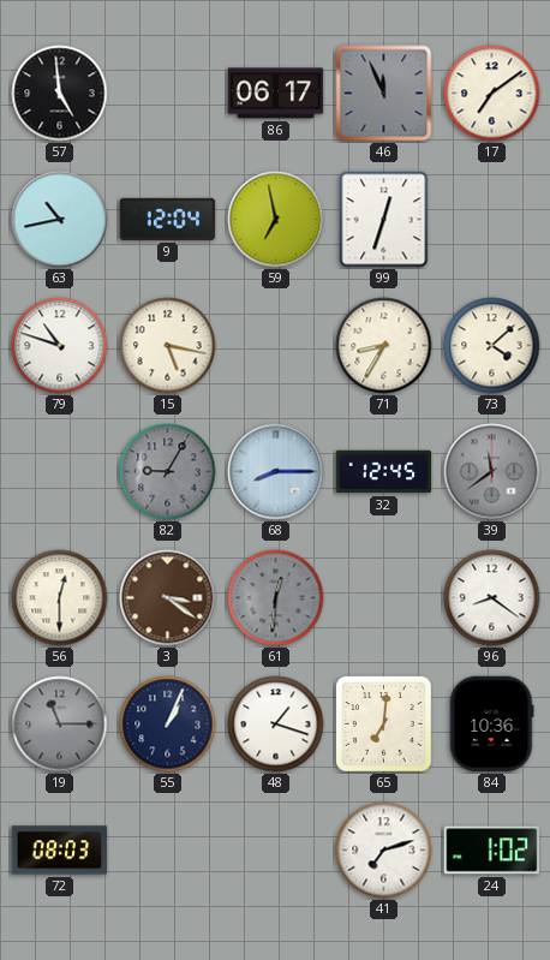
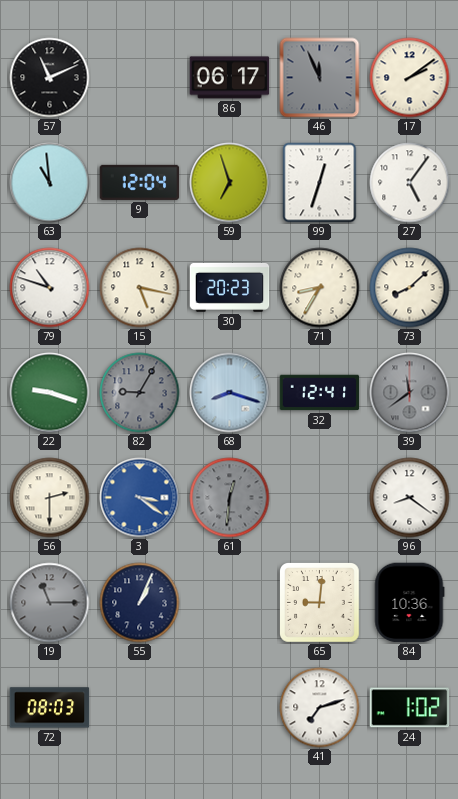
57: 4:59 -> 11:11
17: 7:09 -> 2:09
63: 10:43 -> 10:59
59: 6:58 -> 6:57
27: none -> 5:06
30: none -> 20:23
73: 4:08 -> 8:08
22: none -> 9:18
68: 8:15 -> 8:18
32: 12:45 -> 12:41
56: 12:30 -> 2:30
3 dial: brown -> blue
48: 1:18 -> none
65: 7:01 -> 9:01
